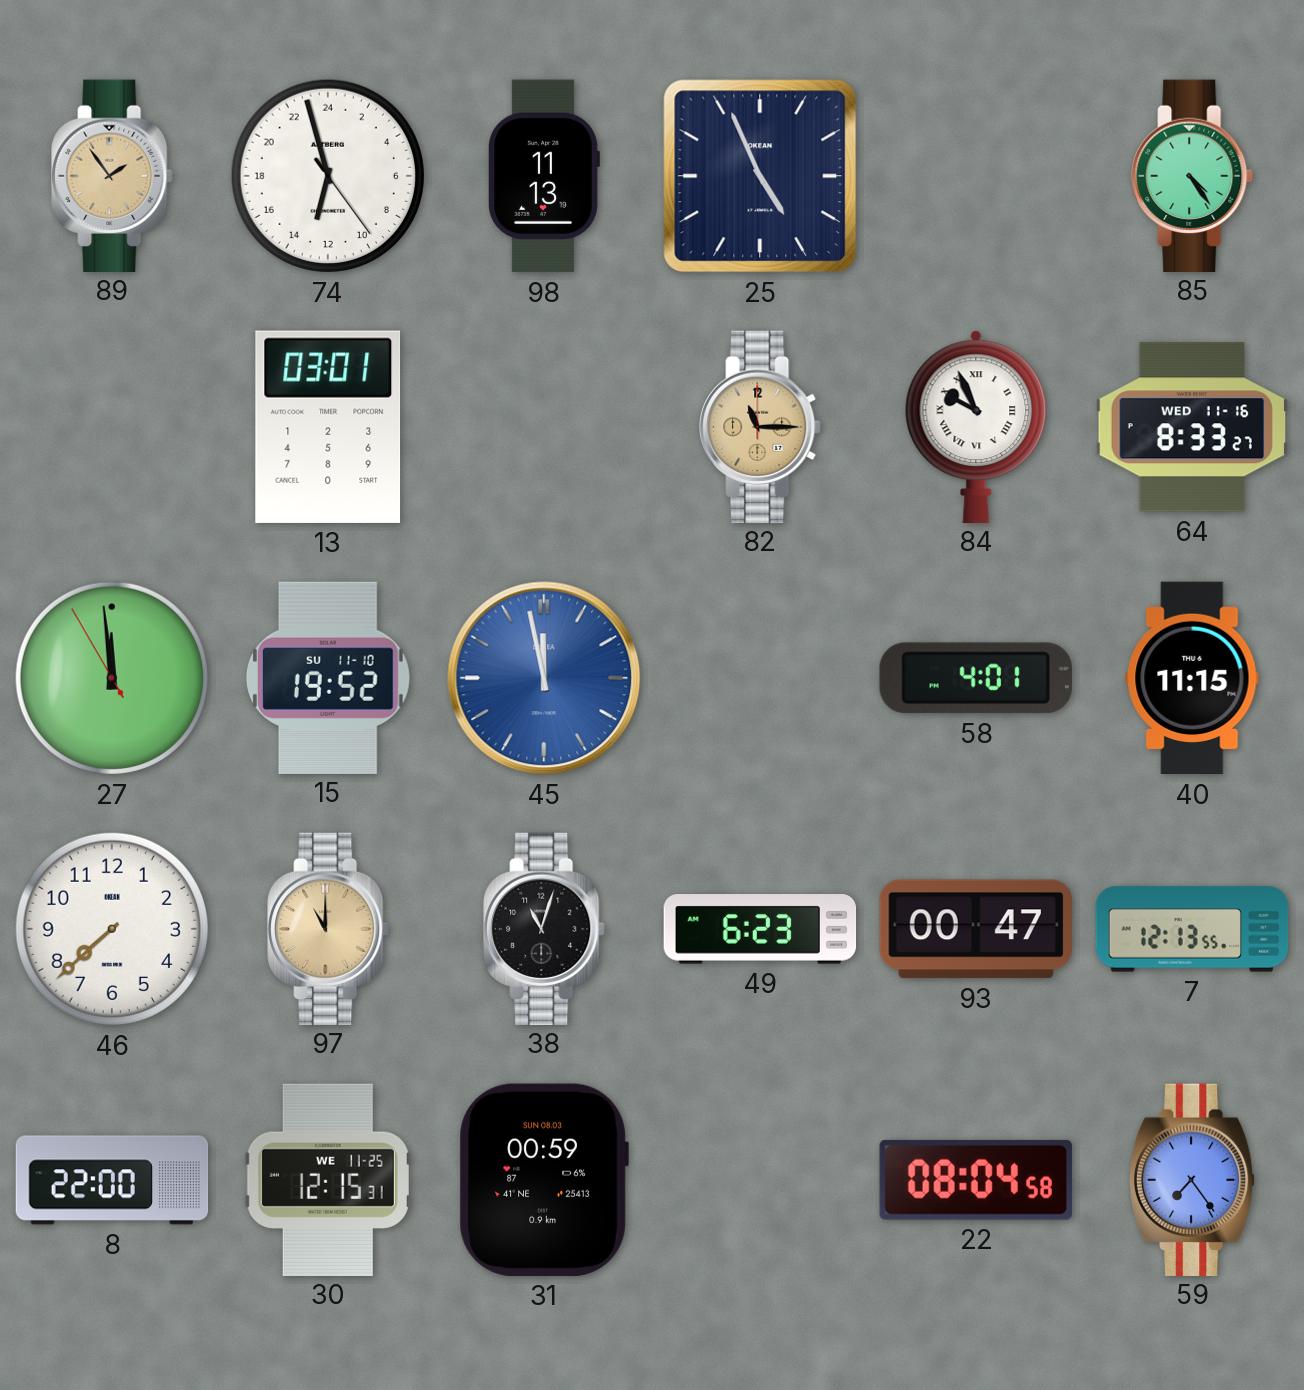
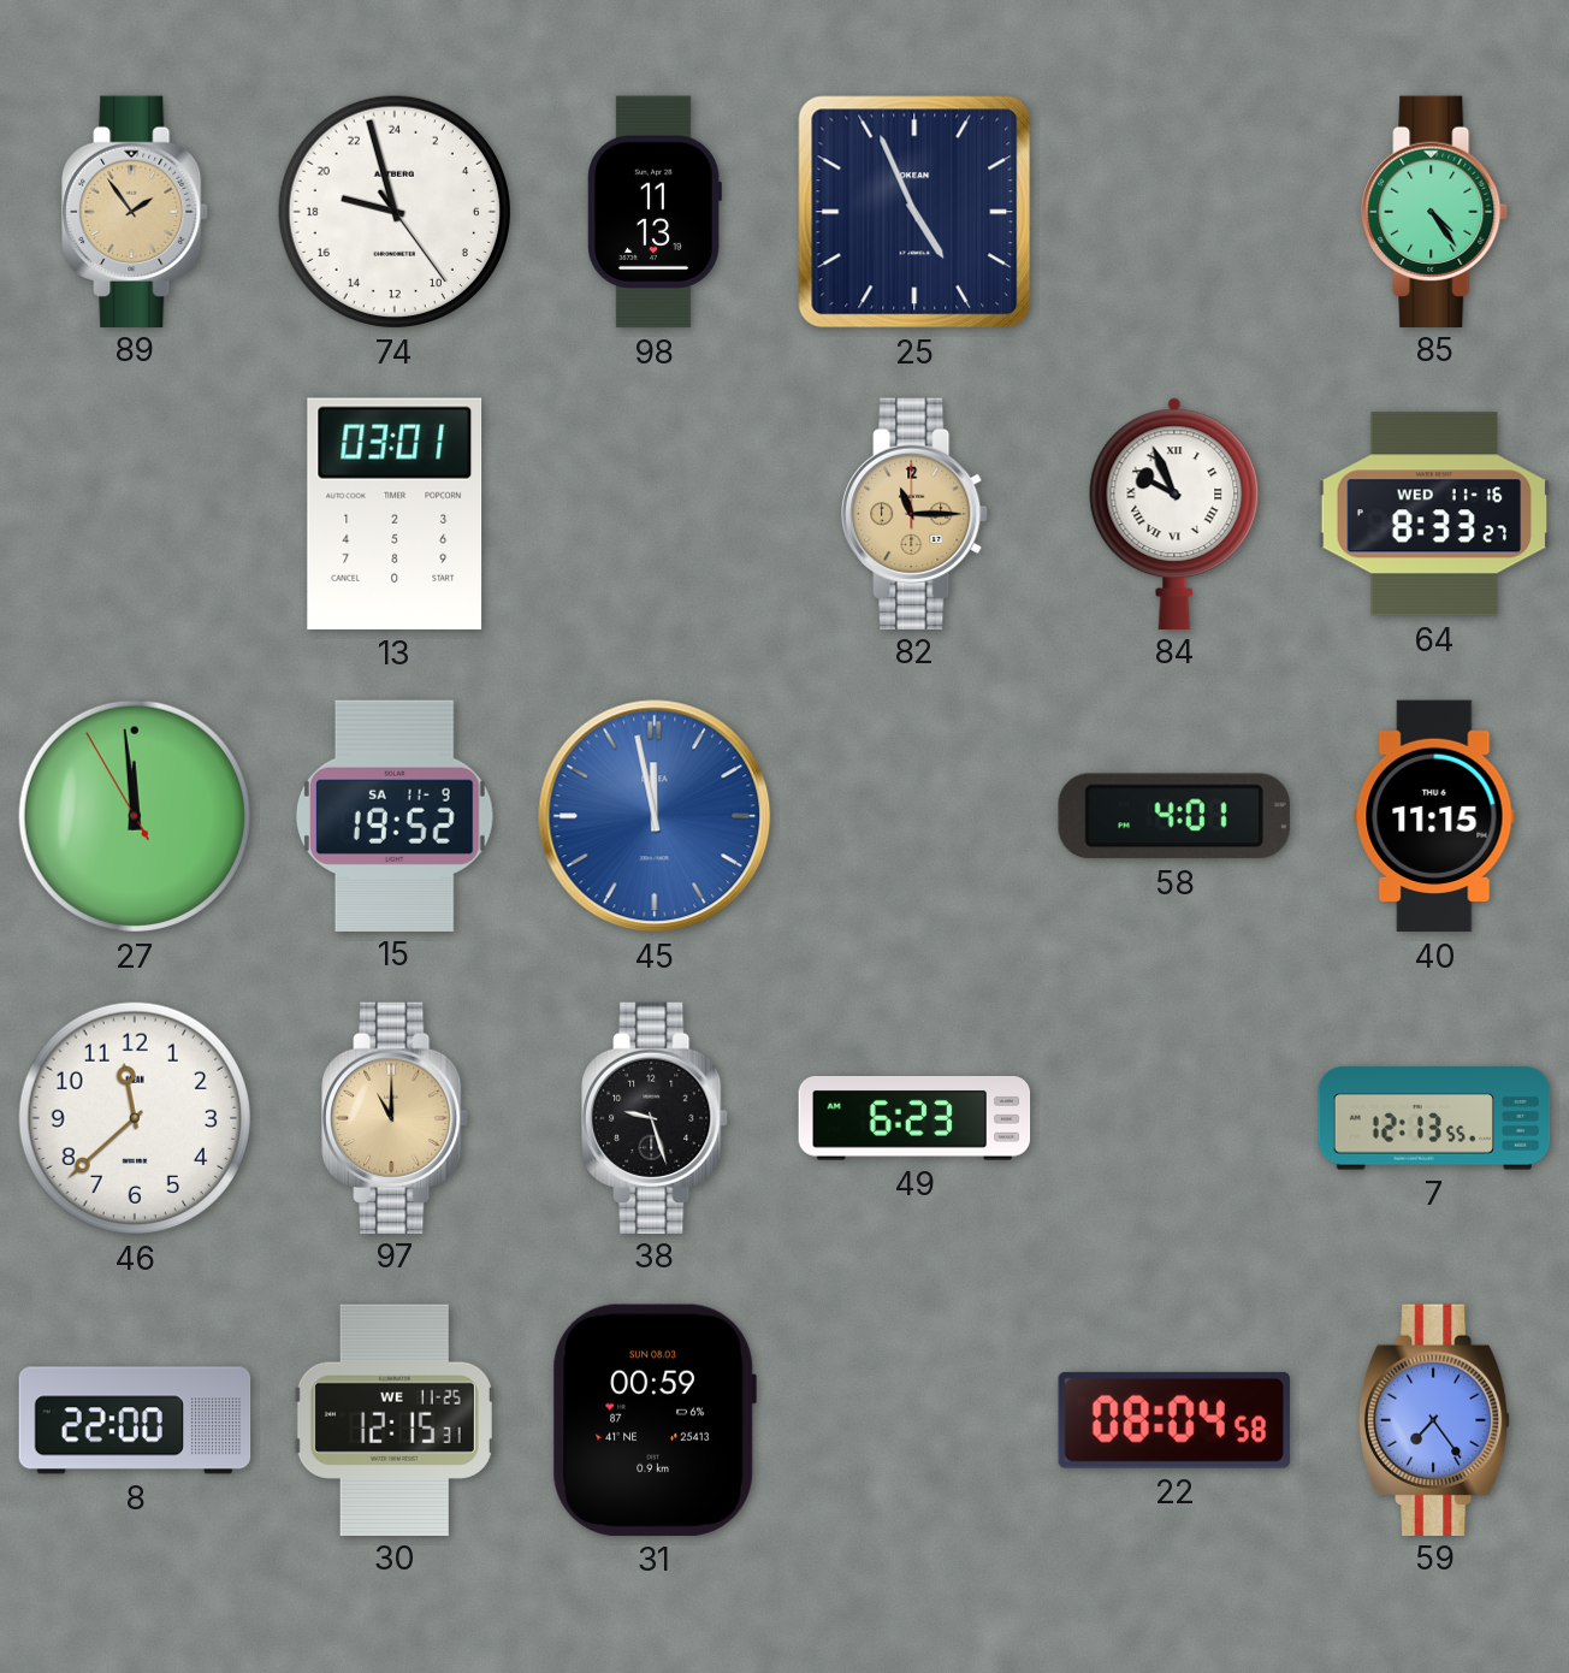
74: 12:57 -> 18:57
15 date: SU 11-10 -> SA 11-9
46: 7:38 -> 11:38
38: 11:03 -> 9:27
93: 00:47 -> none
